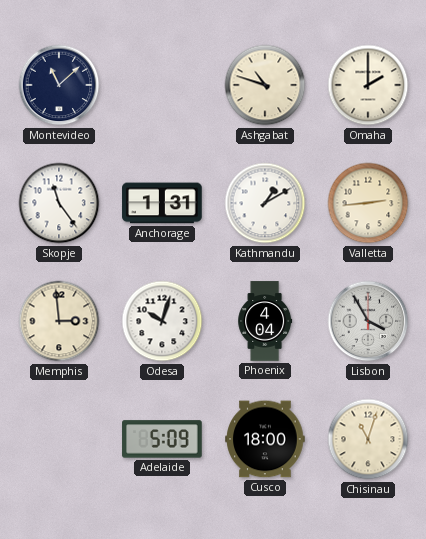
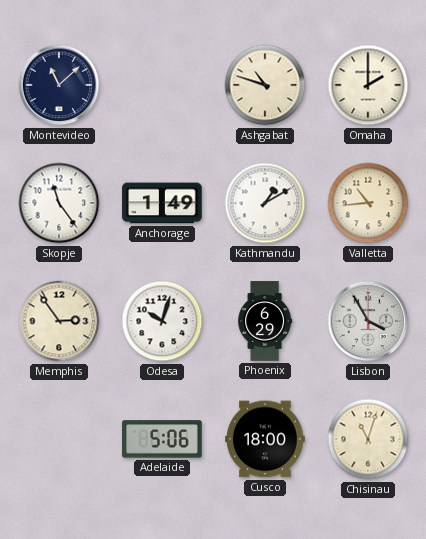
Anchorage: 1:31 -> 1:49
Valletta: 2:44 -> 10:44
Memphis: 2:59 -> 2:54
Phoenix: 4:04 -> 6:29
Adelaide: 5:09 -> 5:06
